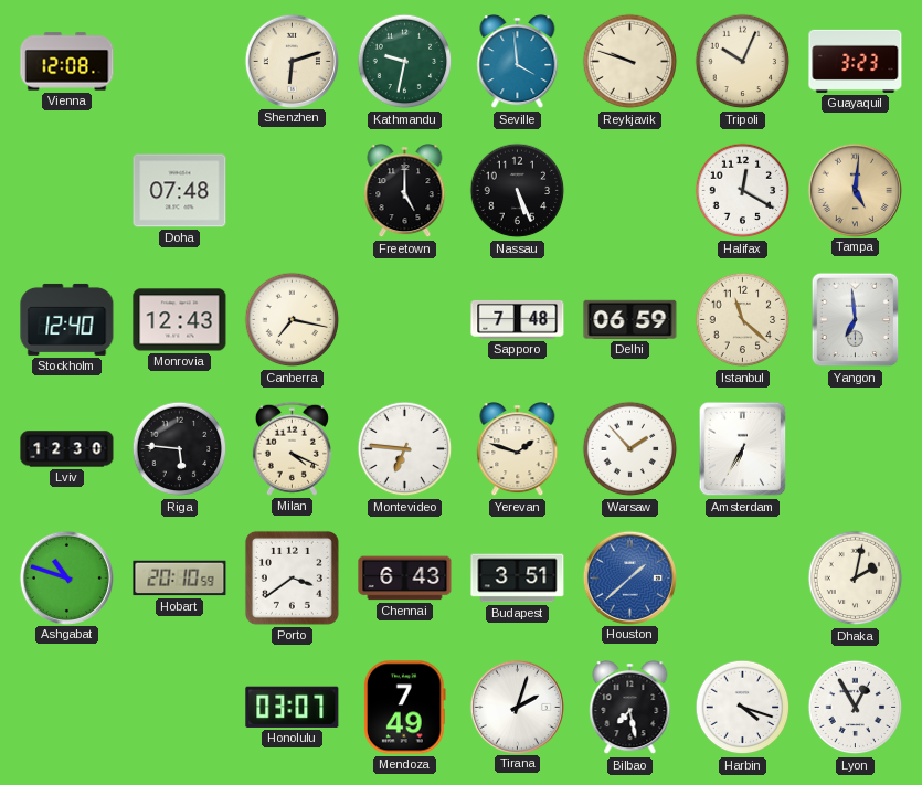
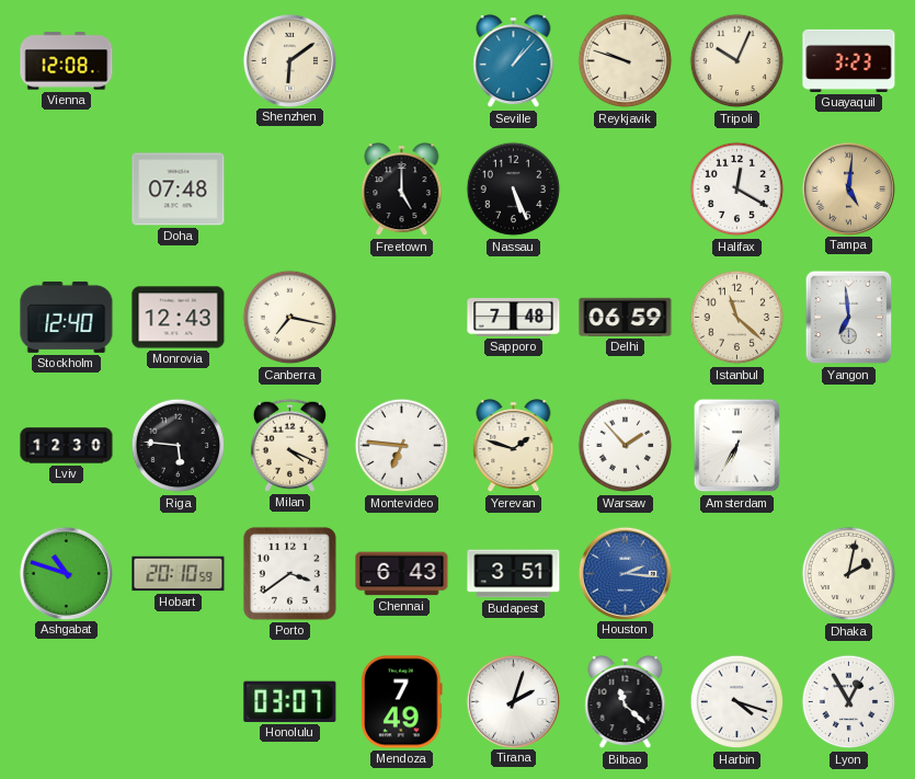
Shenzhen: 6:12 -> 6:09
Kathmandu: 9:32 -> none
Seville: 3:59 -> 1:07
Houston: 1:38 -> 2:16
Bilbao: 7:28 -> 11:22
